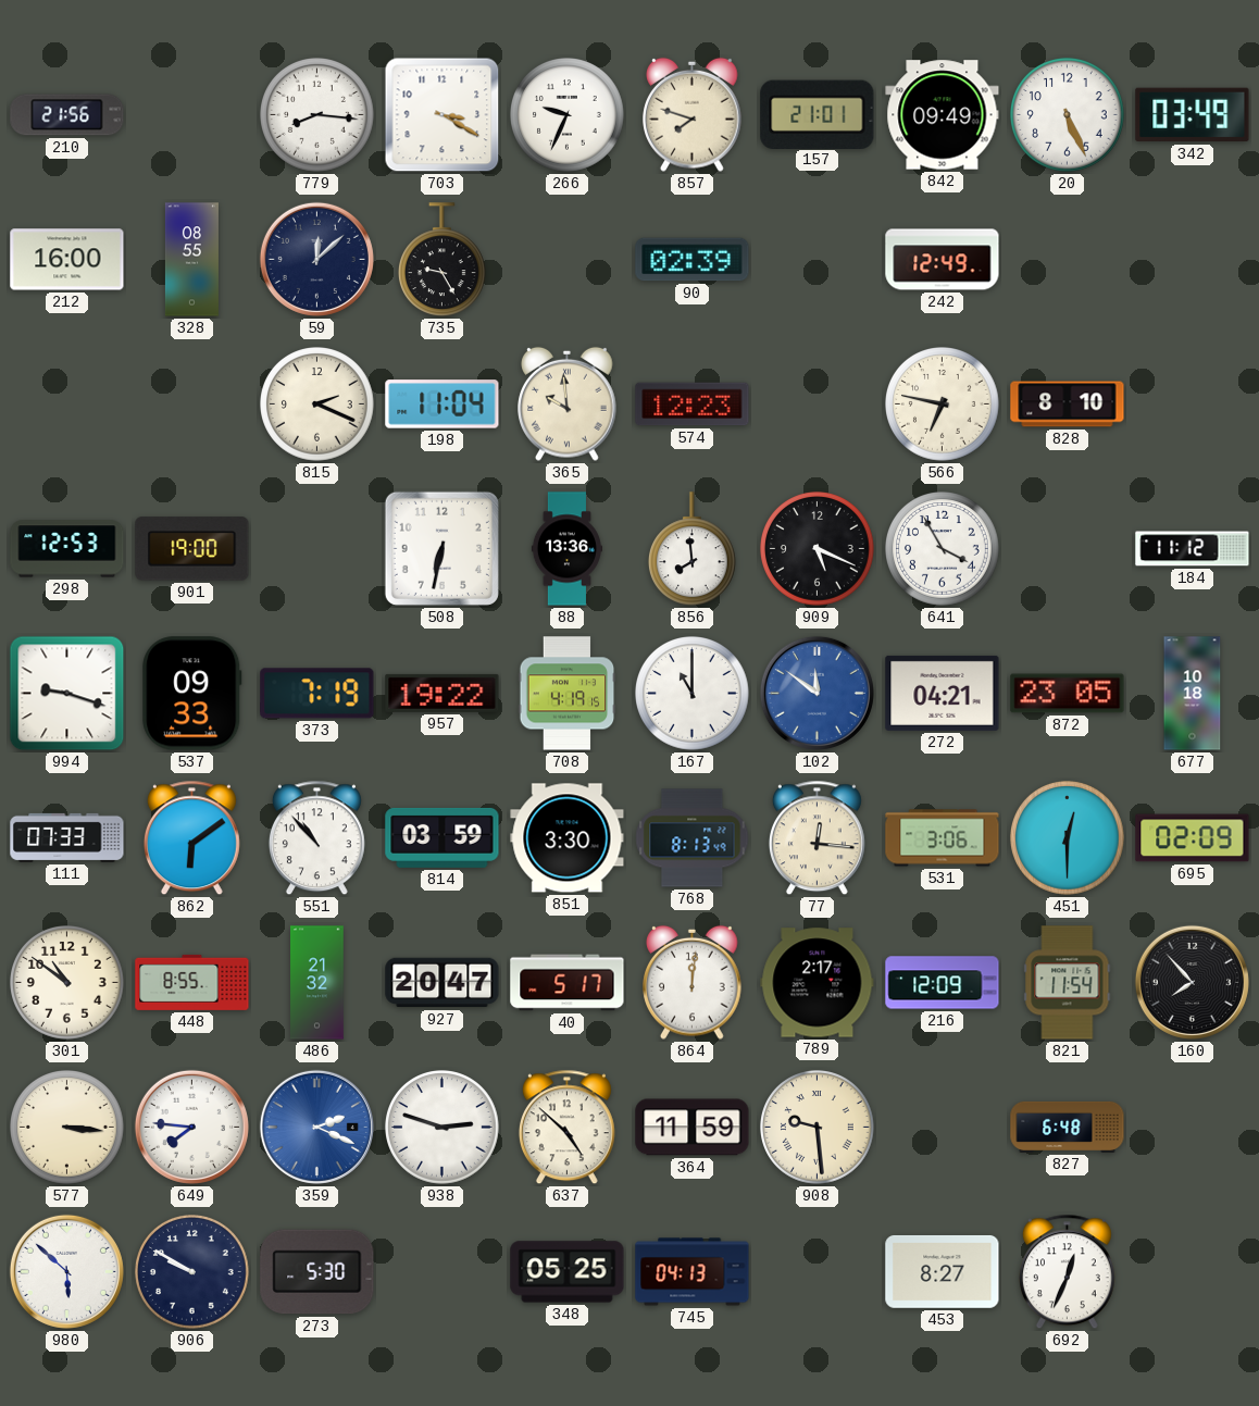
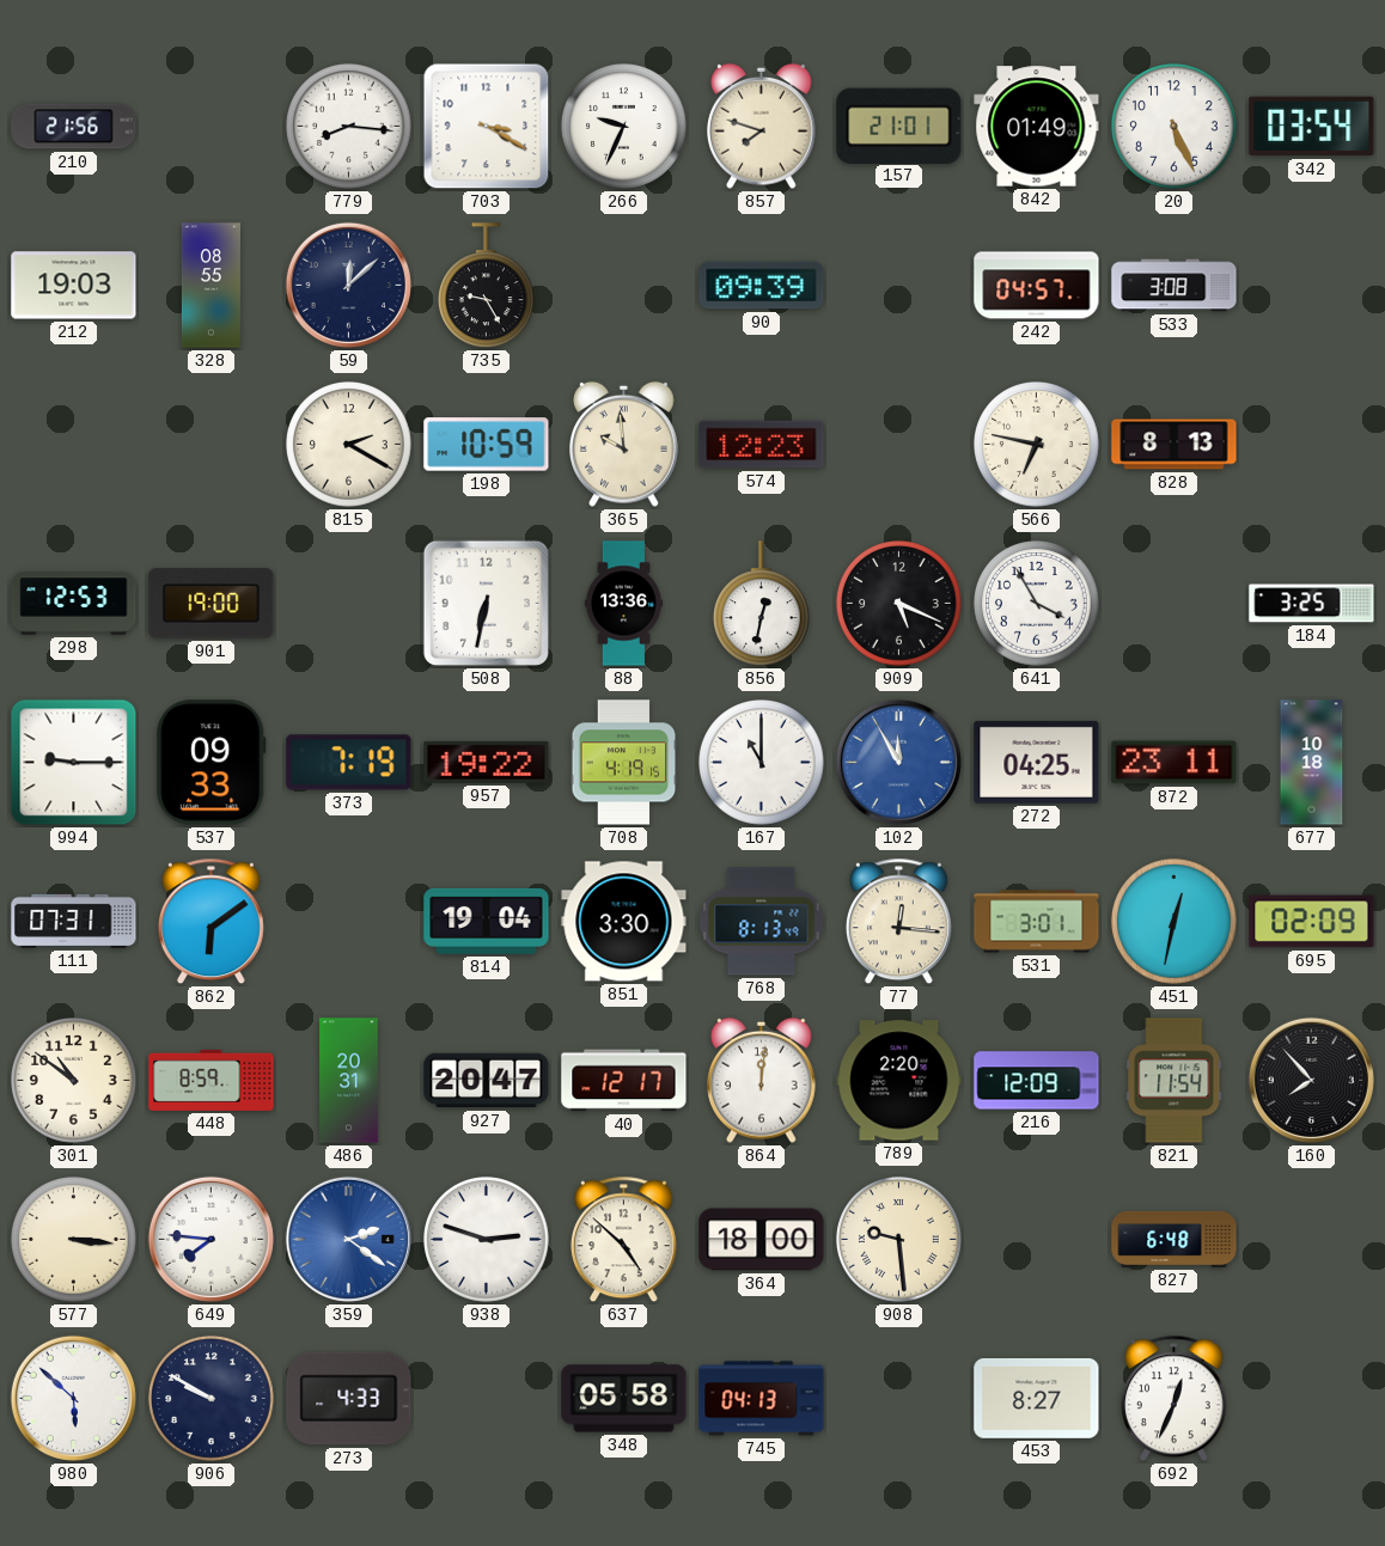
842: 09:49 -> 01:49
342: 03:49 -> 03:54
212: 16:00 -> 19:03
90: 02:39 -> 09:39
242: 12:49 -> 04:57
533: none -> 3:08
815: 2:19 -> 2:20
198: 11:04 -> 10:59
828: 8:10 -> 8:13
856: 7:59 -> 12:32
184: 11:12 -> 3:25
994: 9:18 -> 9:15
102: 11:51 -> 11:55
272: 04:21 -> 04:25
872: 23:05 -> 23:11
111: 07:33 -> 07:31
551: 10:53 -> none
814: 03:59 -> 19:04
531: 3:06 -> 3:01
451: 12:30 -> 12:32
448: 8:55 -> 8:59
486: 21:32 -> 20:31
40: 5:17 -> 12:17
789: 2:17 -> 2:20
359: 2:19 -> 2:21
364: 11:59 -> 18:00
273: 5:30 -> 4:33
348: 05:25 -> 05:58
